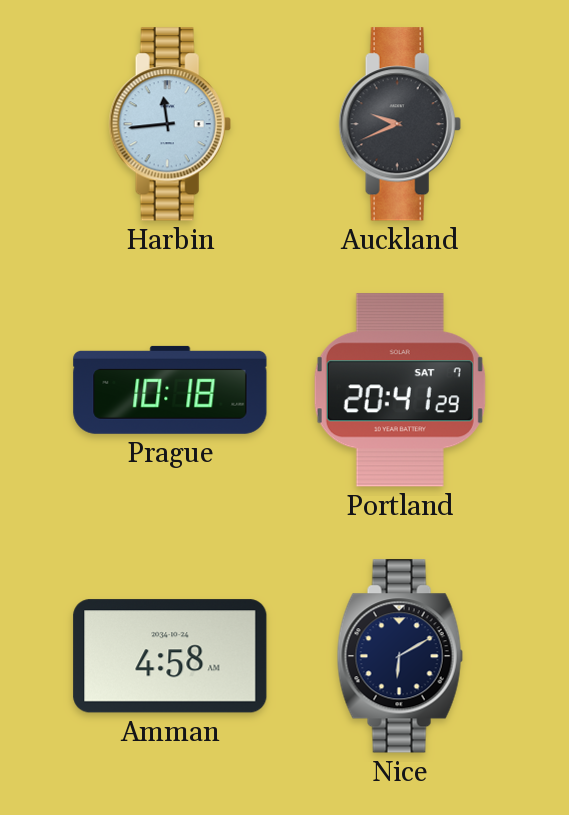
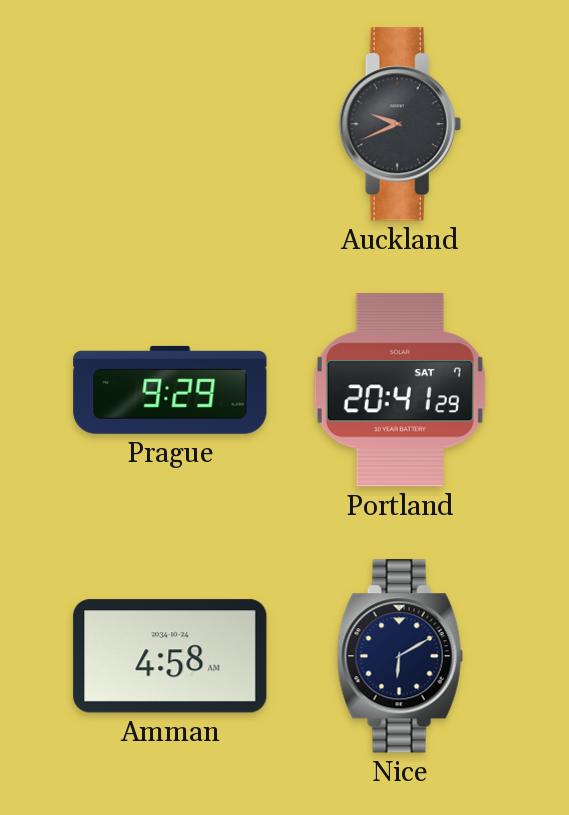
Harbin: 11:44 -> none
Prague: 10:18 -> 9:29
